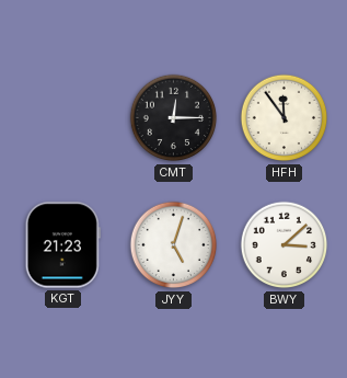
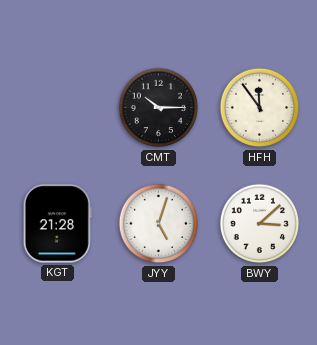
CMT: 12:15 -> 10:15
KGT: 21:23 -> 21:28
